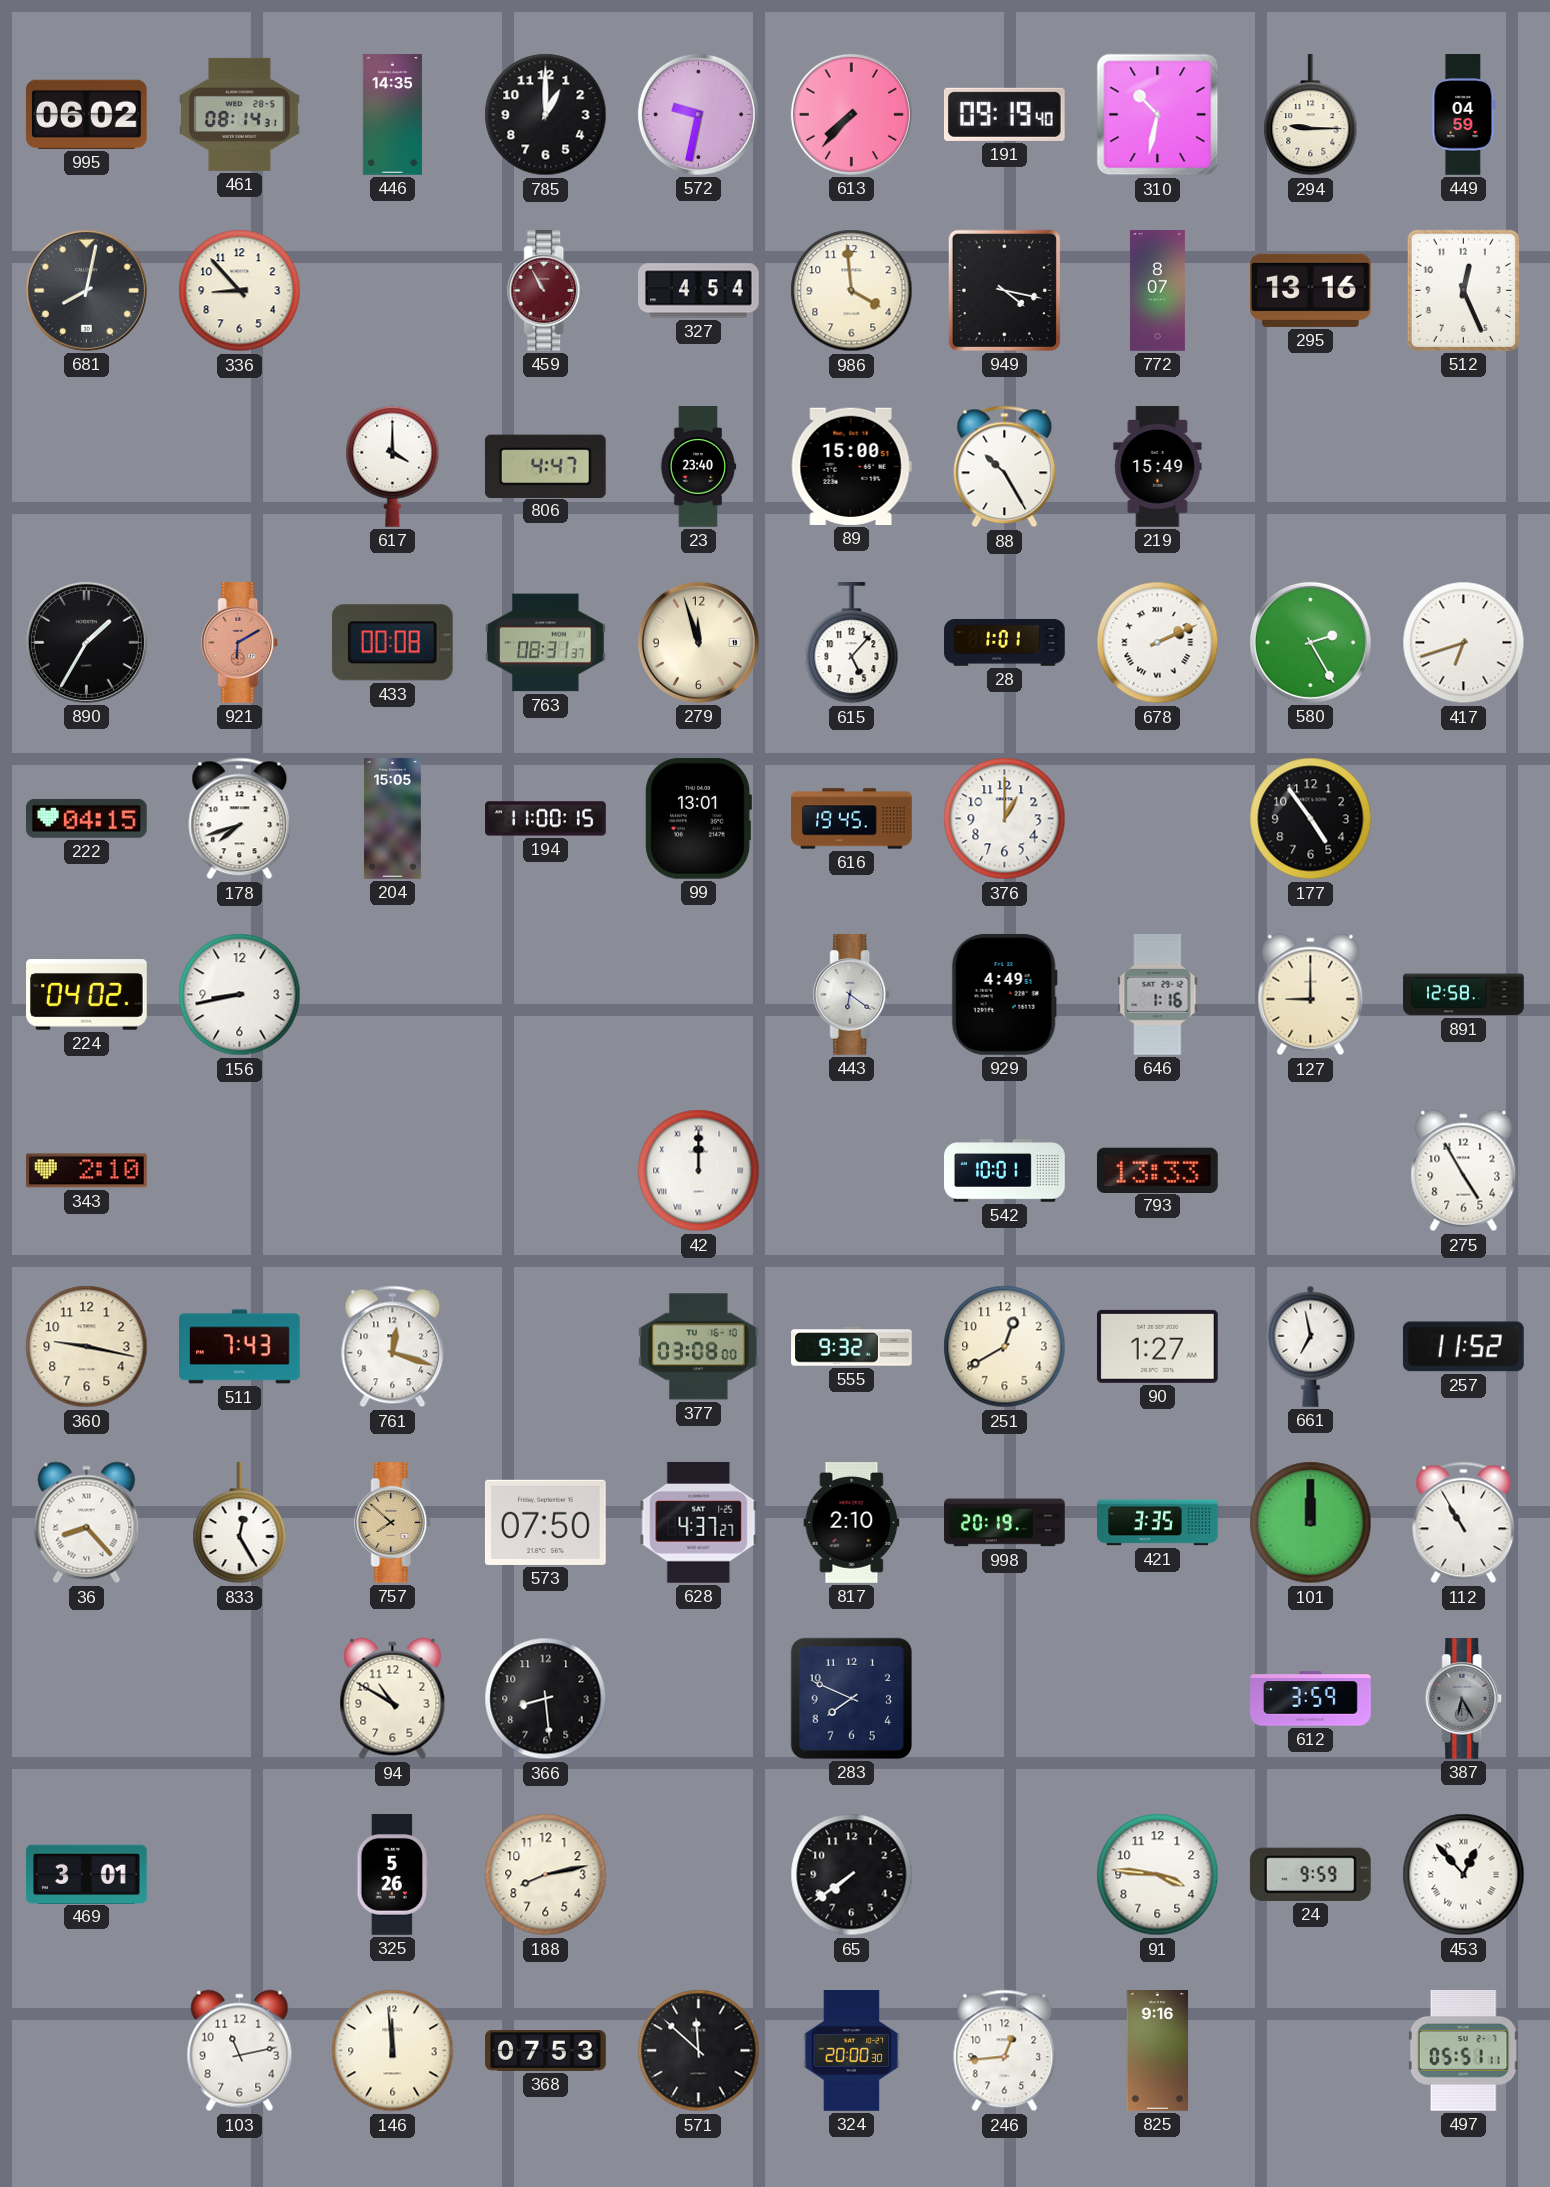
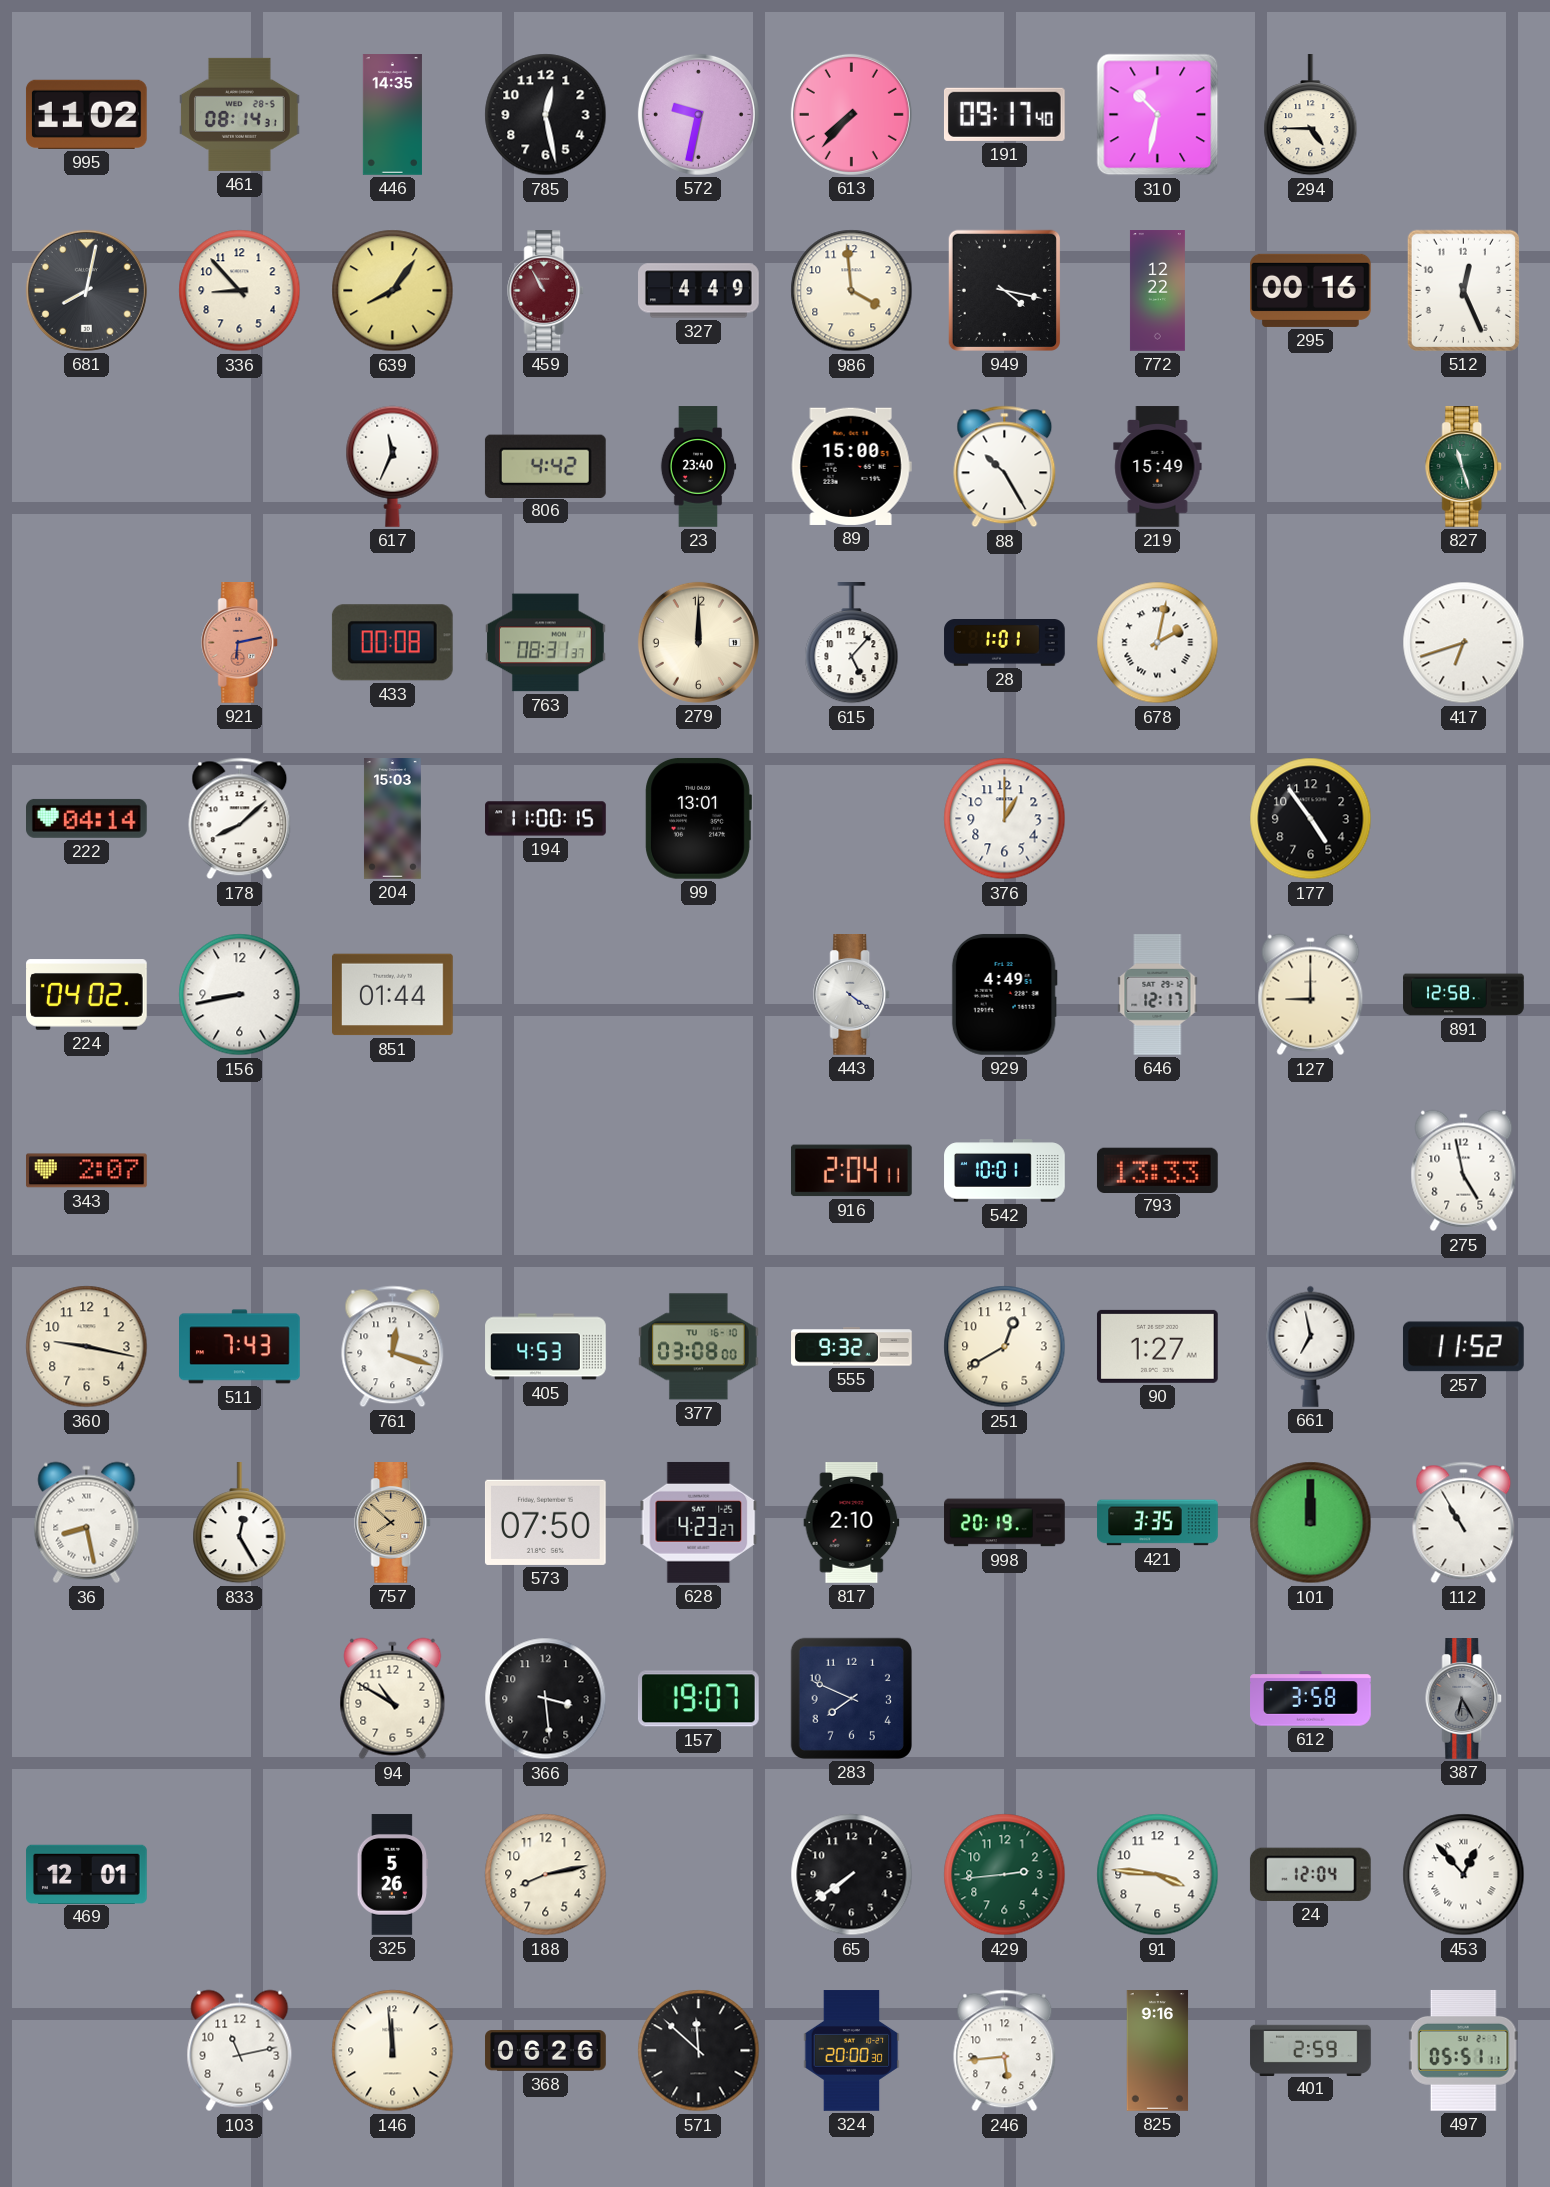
995: 06:02 -> 11:02
785: 1:00 -> 12:28
191: 09:19 -> 09:17
294: 9:15 -> 4:45
449: 04:59 -> none
639: none -> 8:06
327: 4:54 -> 4:49
772: 8:07 -> 12:22
295: 13:16 -> 00:16
617: 4:00 -> 11:34
806: 4:47 -> 4:42
827: none -> 11:27
890: 1:35 -> none
921: 6:10 -> 6:13
279: 11:57 -> 12:00
678: 2:11 -> 2:02
580: 2:25 -> none
222: 04:15 -> 04:14
178: 7:42 -> 8:08
204: 15:05 -> 15:03
616: 19:45 -> none
851: none -> 01:44
443: 6:21 -> 4:21
646: 1:16 -> 12:17
343: 2:10 -> 2:07
42: 12:00 -> none
916: none -> 2:04
275: 4:55 -> 4:58
405: none -> 4:53
36: 8:23 -> 8:28
628: 4:37 -> 4:23
366: 8:29 -> 3:29
157: none -> 19:07
612: 3:59 -> 3:58
469: 3:01 -> 12:01
429: none -> 2:44
24: 9:59 -> 12:04
368: 07:53 -> 06:26
246: 12:44 -> 5:44
401: none -> 2:59
